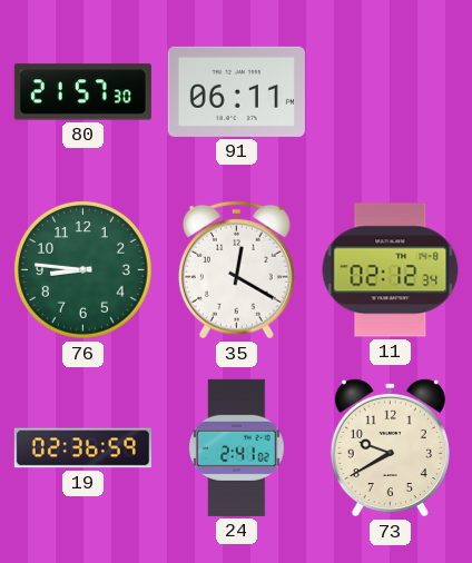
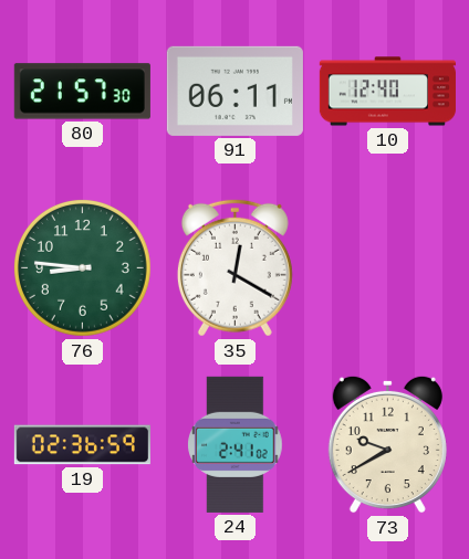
10: none -> 12:40
11: 02:12 -> none
